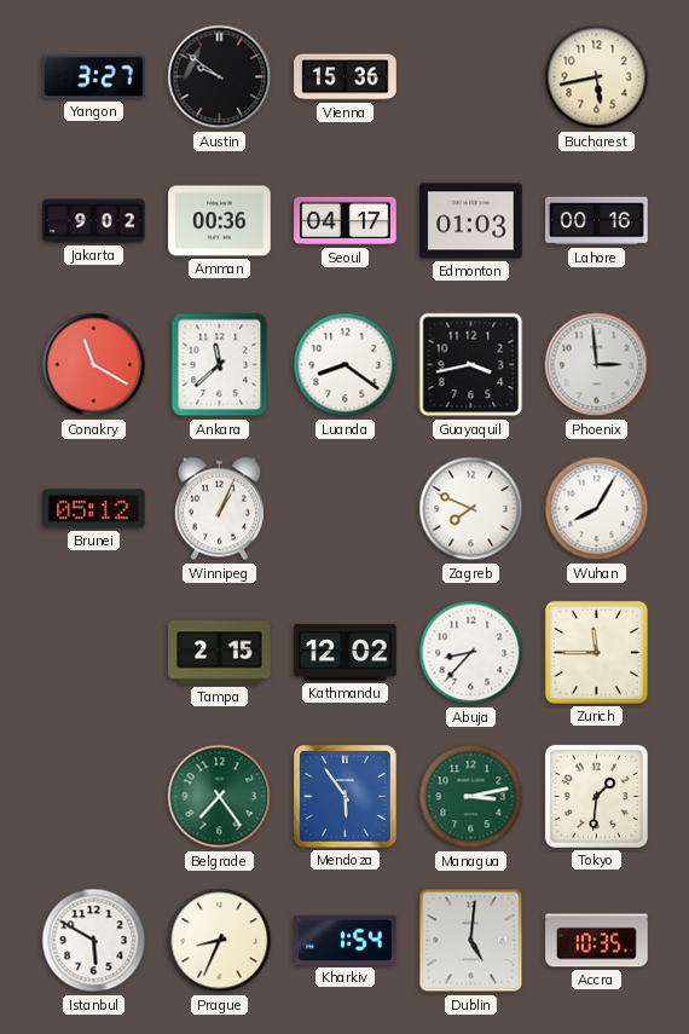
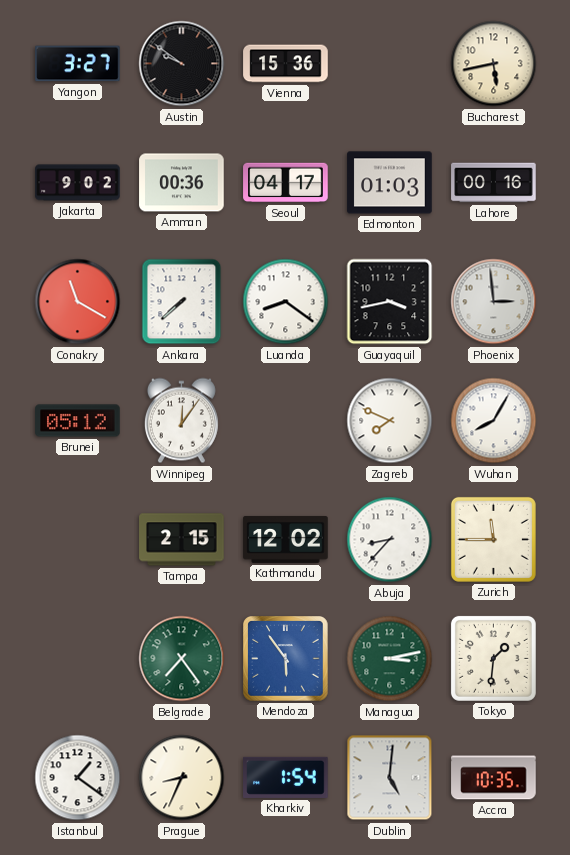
Ankara: 11:38 -> 7:38
Winnipeg: 1:04 -> 12:06
Istanbul: 5:50 -> 1:21
